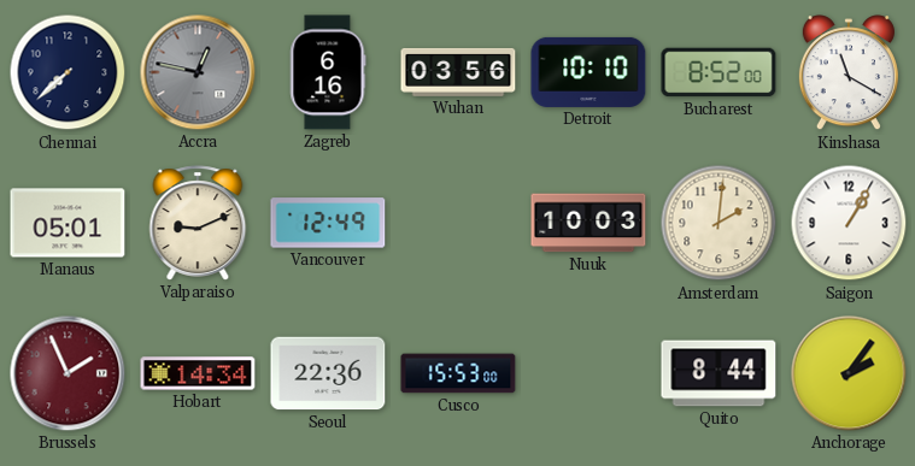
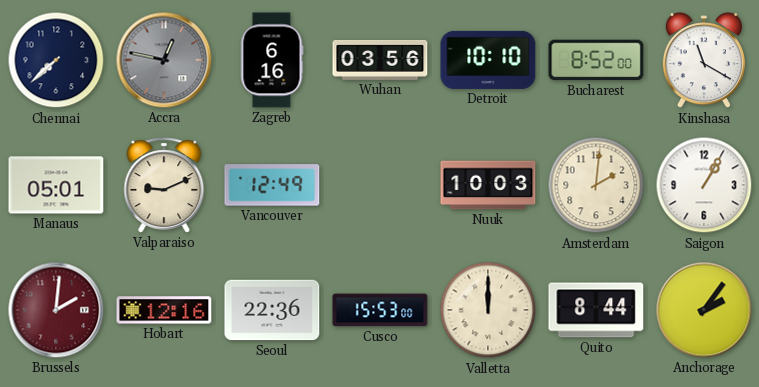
Brussels: 1:56 -> 2:01
Hobart: 14:34 -> 12:16
Valletta: none -> 12:00
